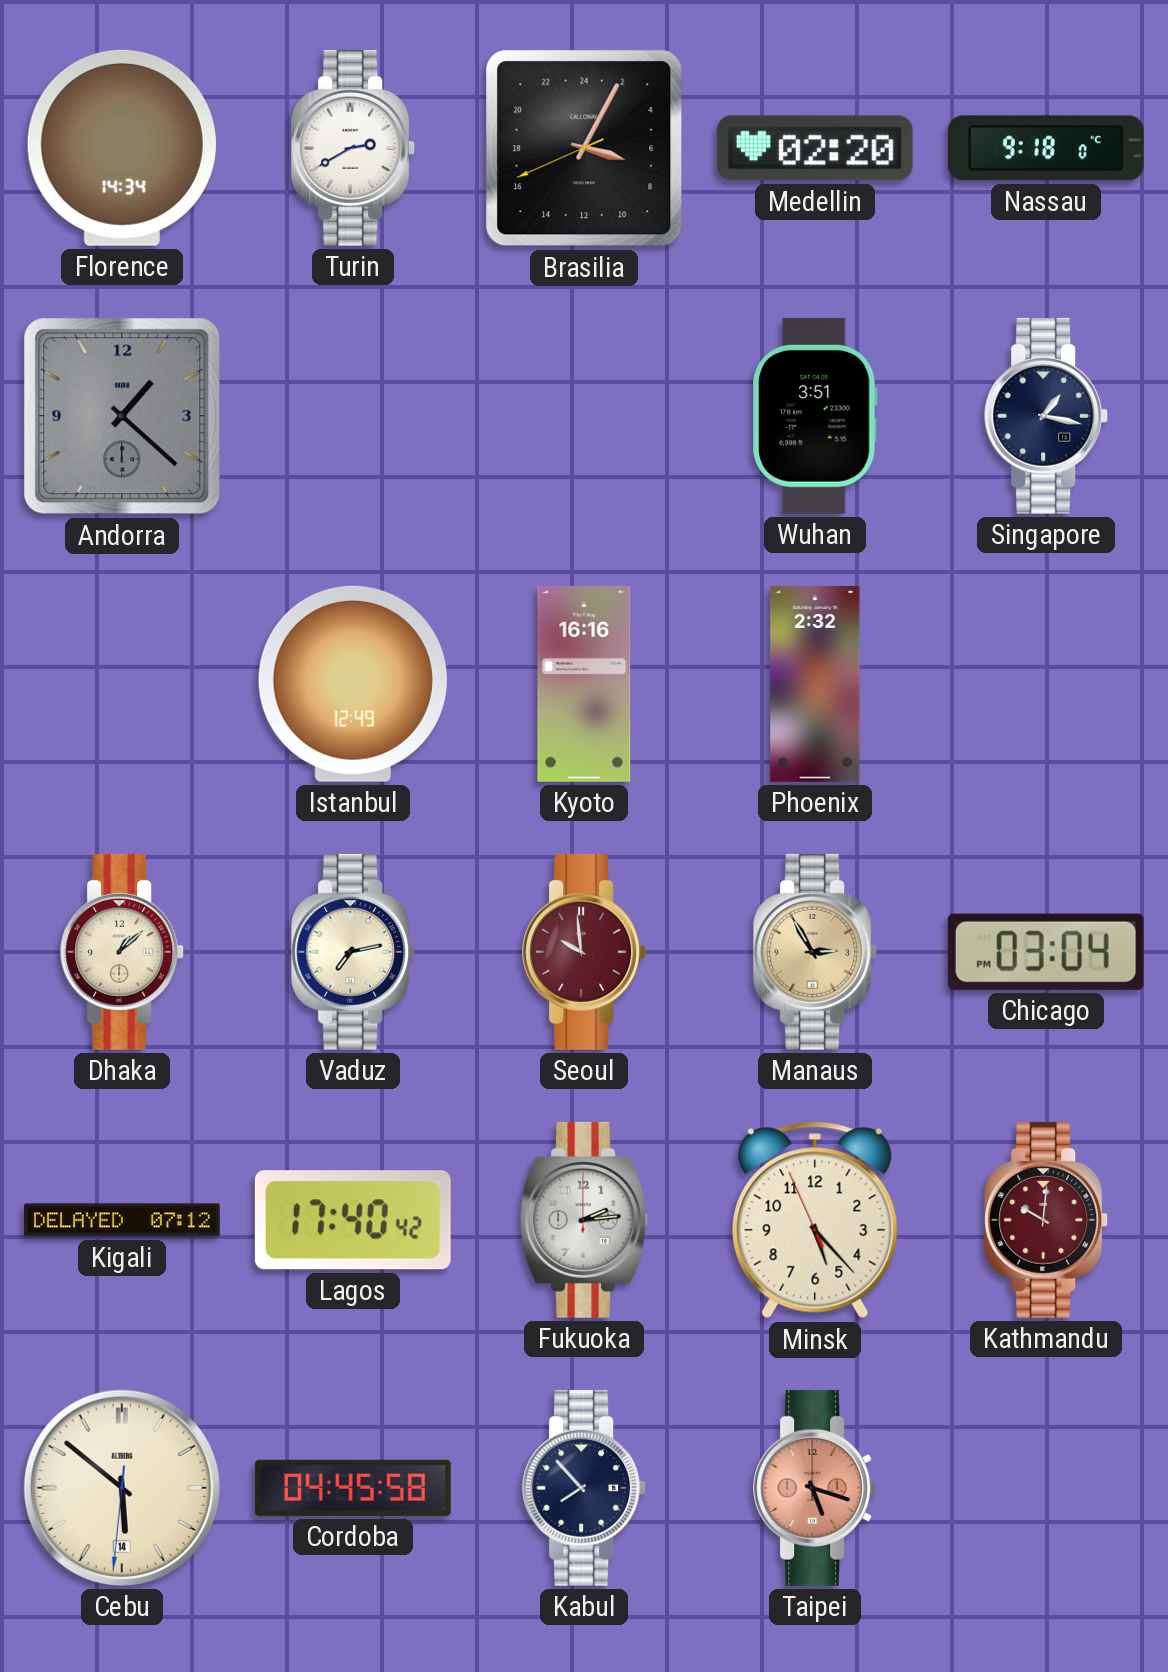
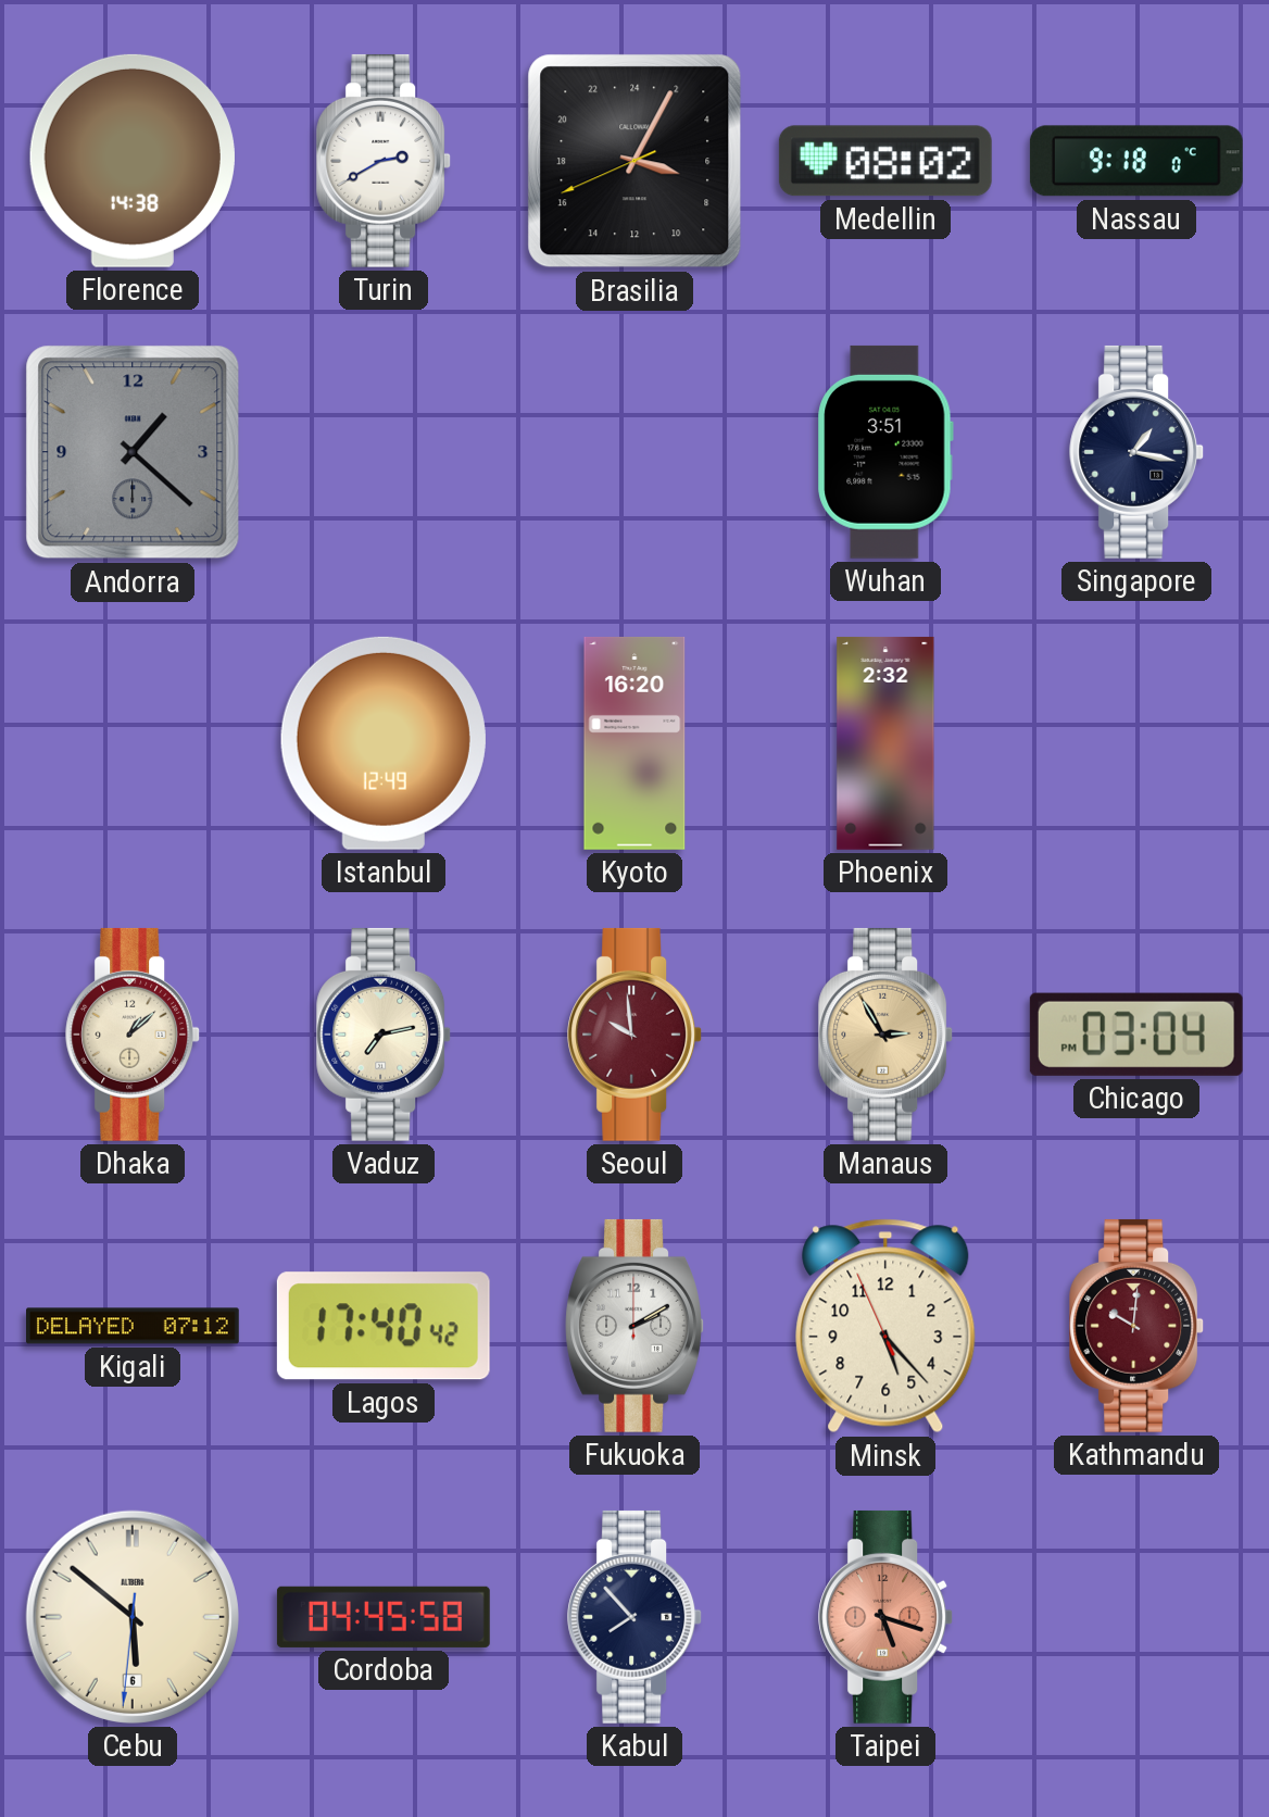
Florence: 14:34 -> 14:38
Medellin: 02:20 -> 08:02
Kyoto: 16:16 -> 16:20
Fukuoka: 2:14 -> 2:10
Cebu date: 14 -> 6
